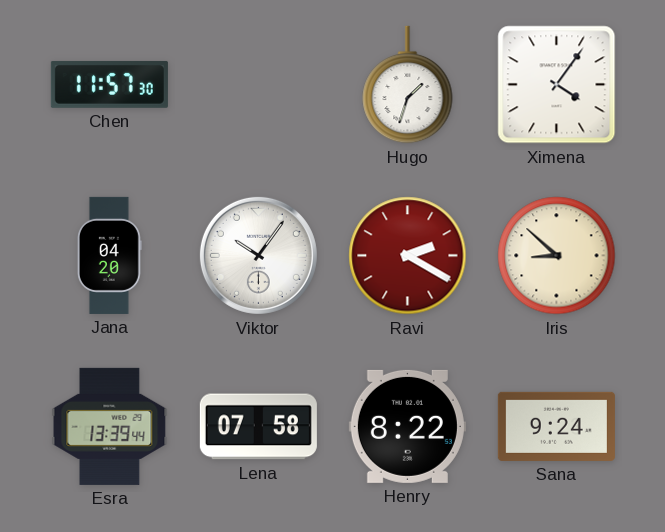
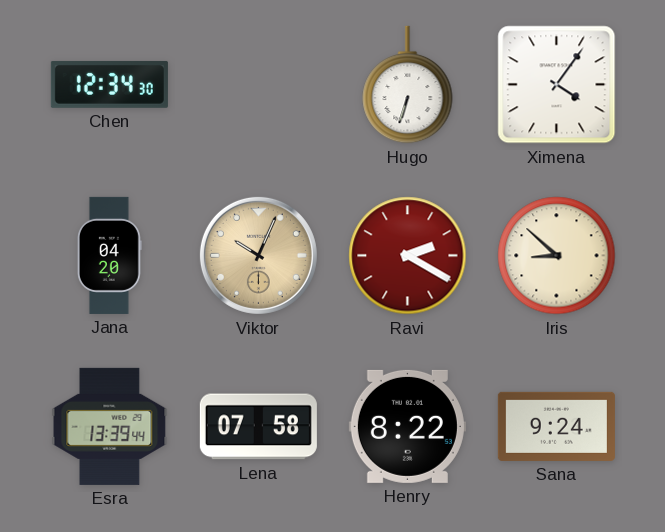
Chen: 11:57 -> 12:34
Hugo: 1:33 -> 6:33
Viktor: 10:06 -> 10:04
Viktor dial: white -> champagne
